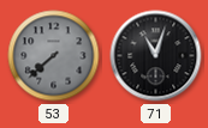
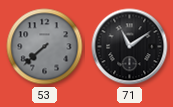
71: 11:03 -> 11:09
